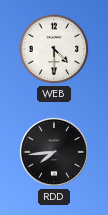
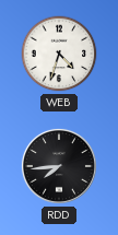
WEB: 4:30 -> 4:33
